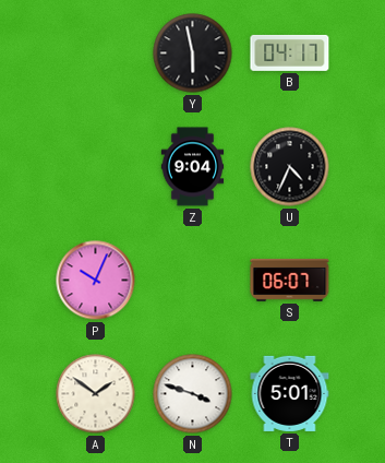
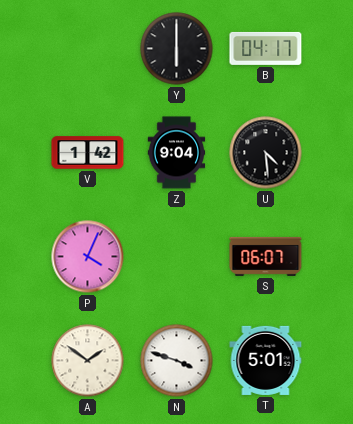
Y: 5:58 -> 6:00
V: none -> 1:42
U: 4:34 -> 4:29
P: 10:04 -> 4:04
